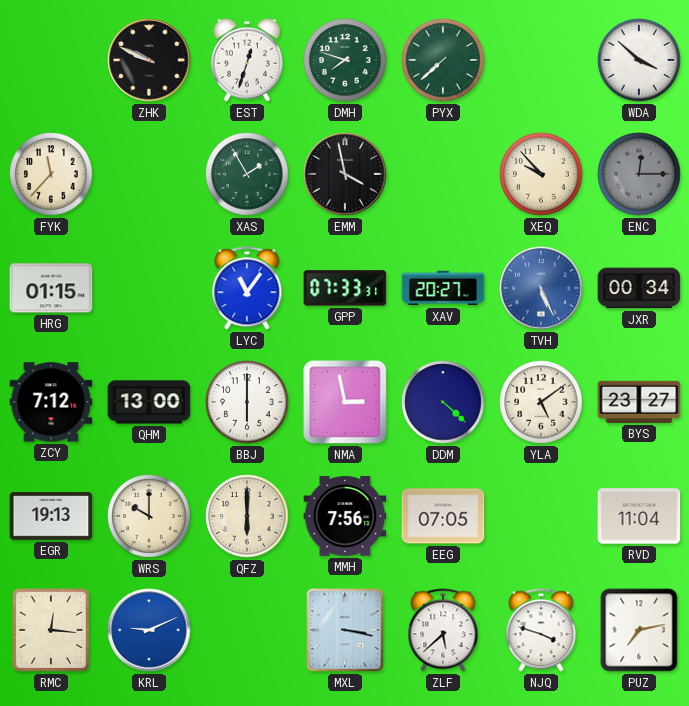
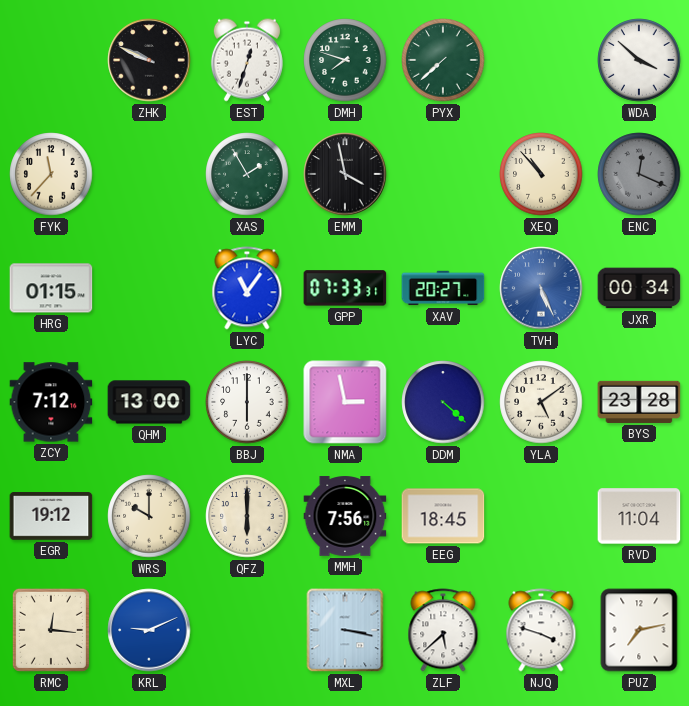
XEQ: 9:53 -> 10:53
ENC: 12:15 -> 12:19
BYS: 23:27 -> 23:28
EGR: 19:13 -> 19:12
EEG: 07:05 -> 18:45
